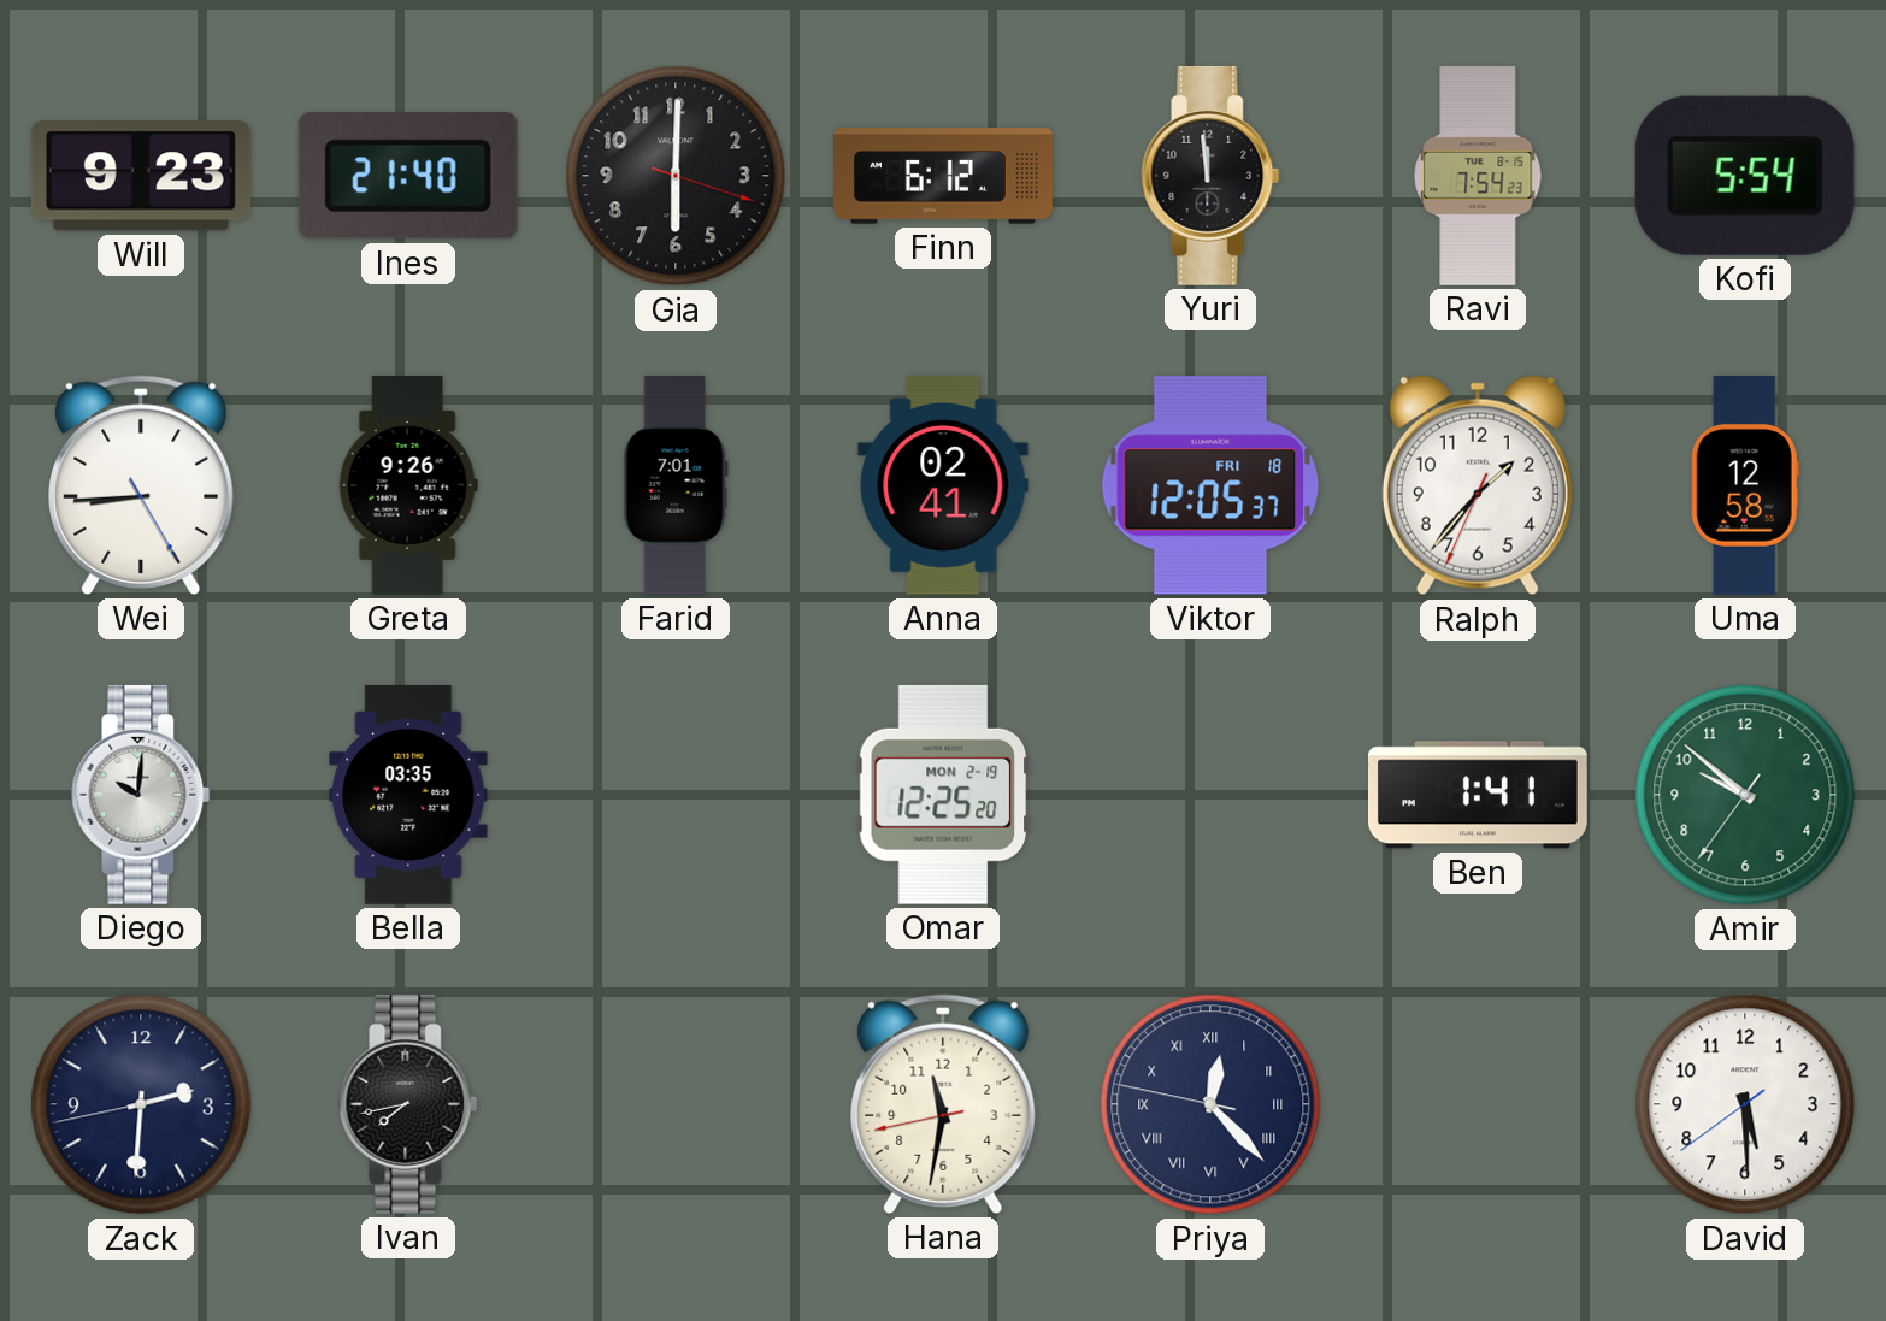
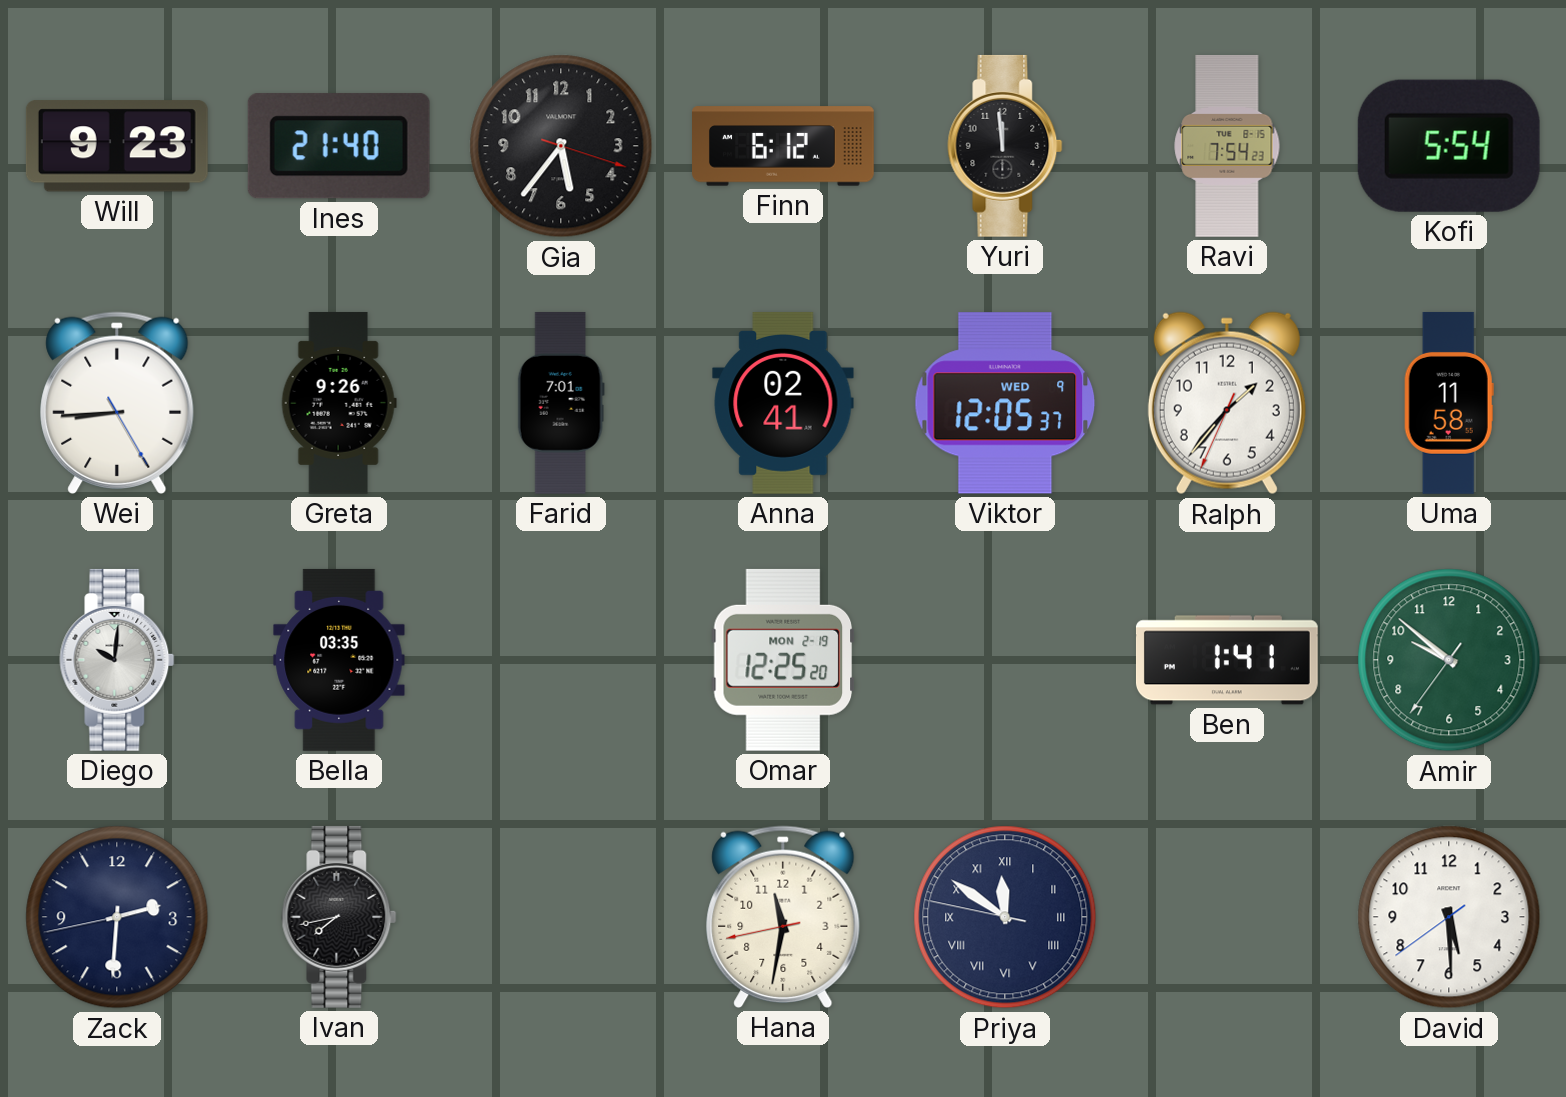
Gia: 6:00 -> 5:36
Viktor date: FRI 18 -> WED 9
Uma: 12:58 -> 11:58
Priya: 12:22 -> 11:50
